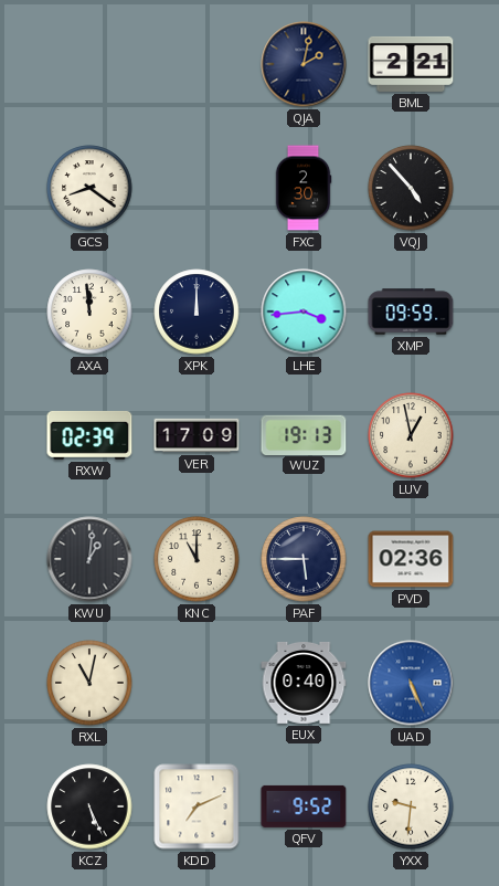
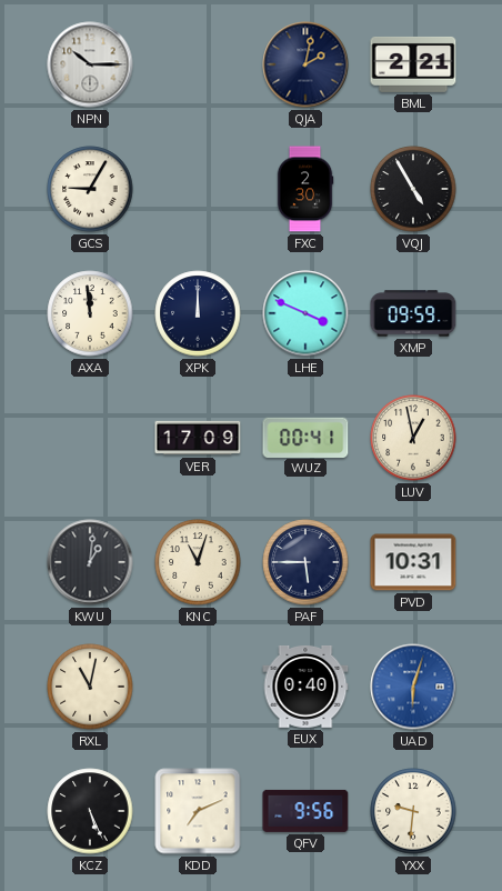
NPN: none -> 10:15
GCS: 8:21 -> 9:05
VQJ: 4:53 -> 4:55
LHE: 3:44 -> 3:49
RXW: 02:39 -> none
WUZ: 19:13 -> 00:41
KNC: 11:00 -> 11:03
PVD: 02:36 -> 10:31
UAD: 5:26 -> 6:03
QFV: 9:52 -> 9:56
